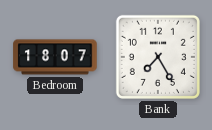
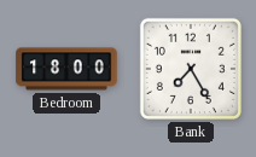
Bedroom: 18:07 -> 18:00
